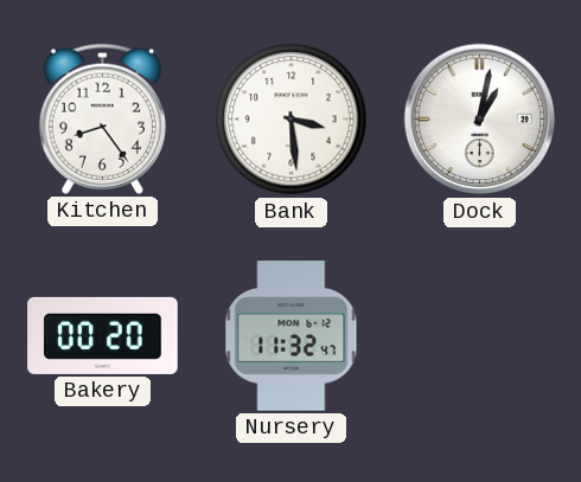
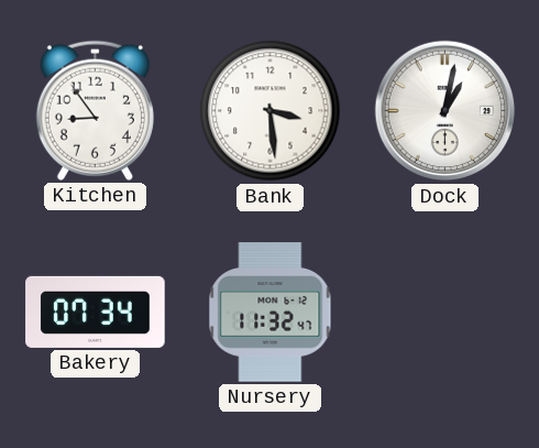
Kitchen: 8:24 -> 8:54
Bakery: 00:20 -> 07:34
